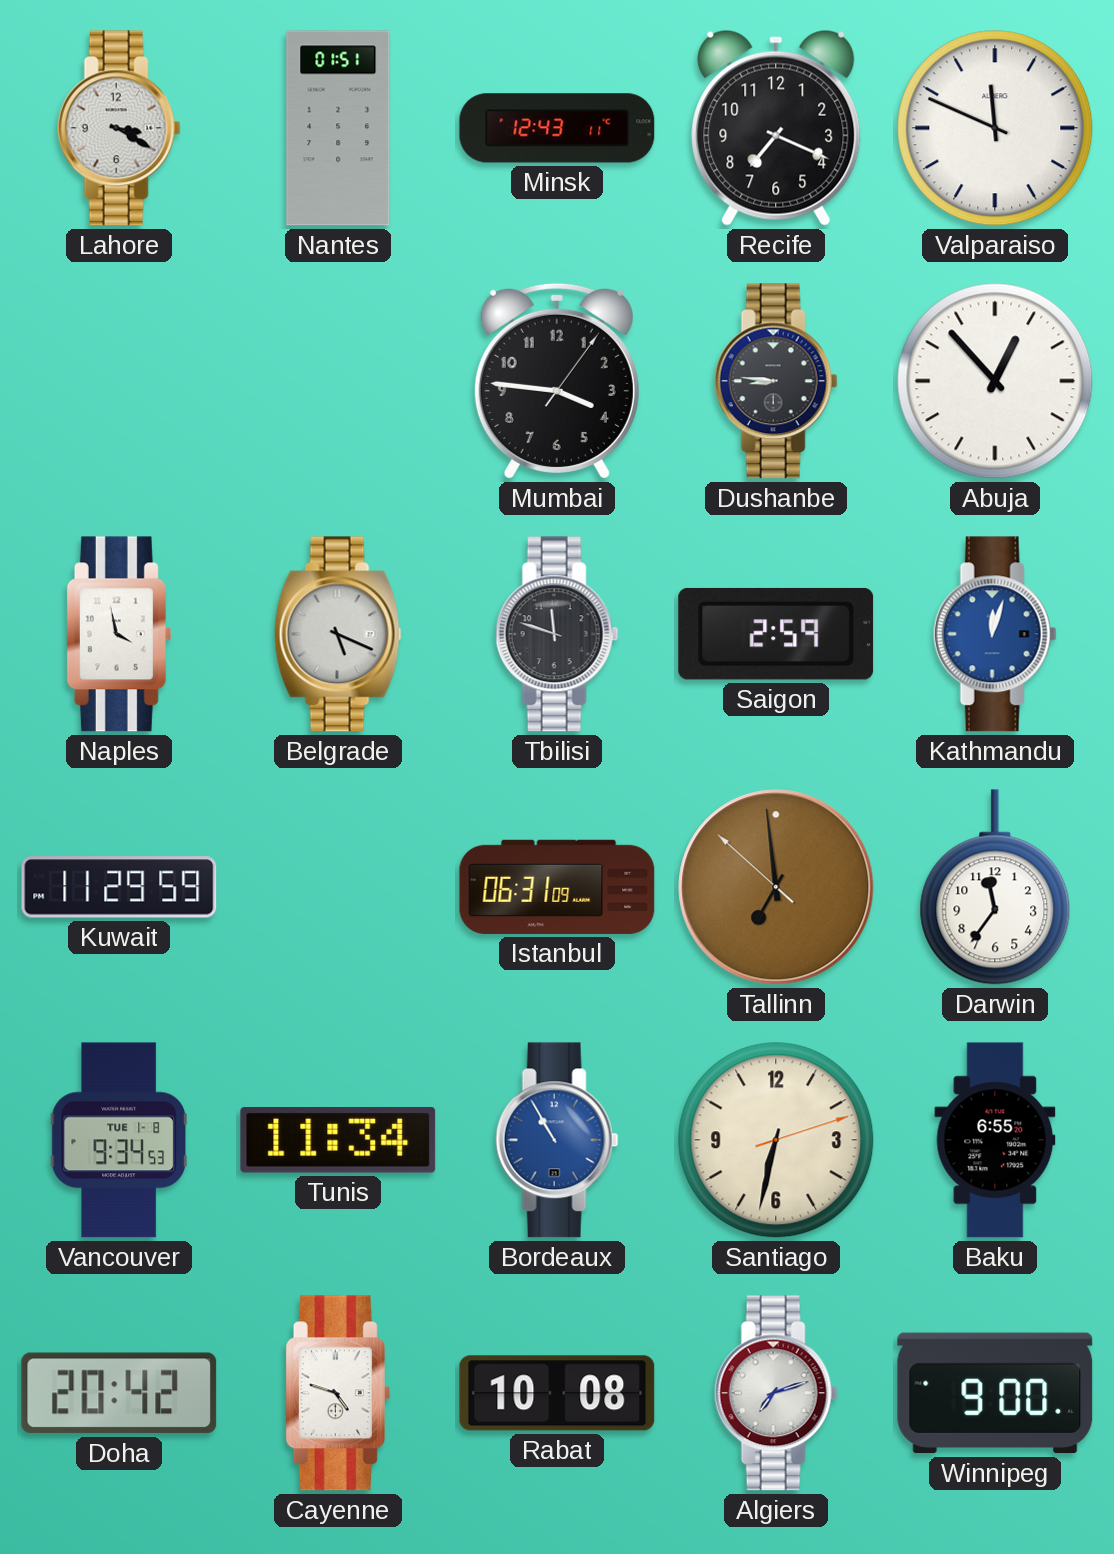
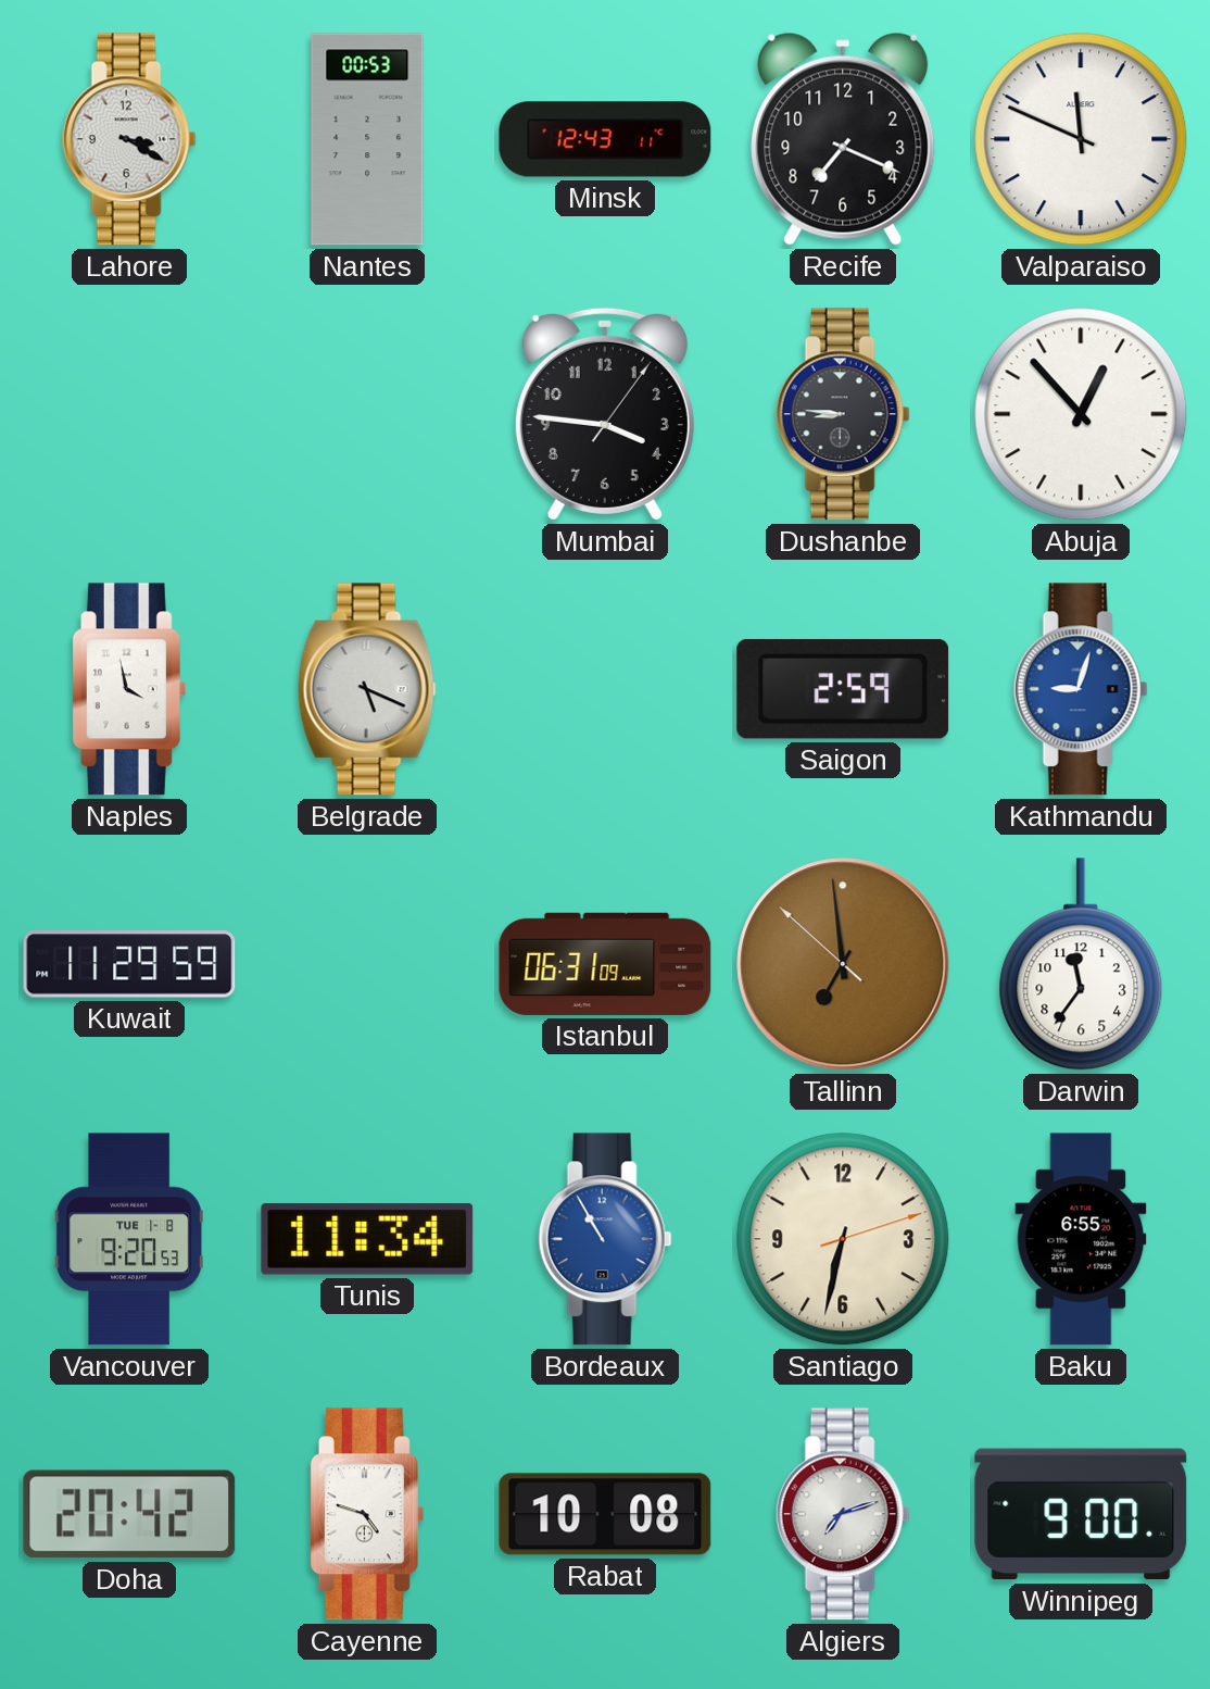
Nantes: 01:51 -> 00:53
Tbilisi: 11:48 -> none
Kathmandu: 12:03 -> 9:03
Vancouver: 9:34 -> 9:20
